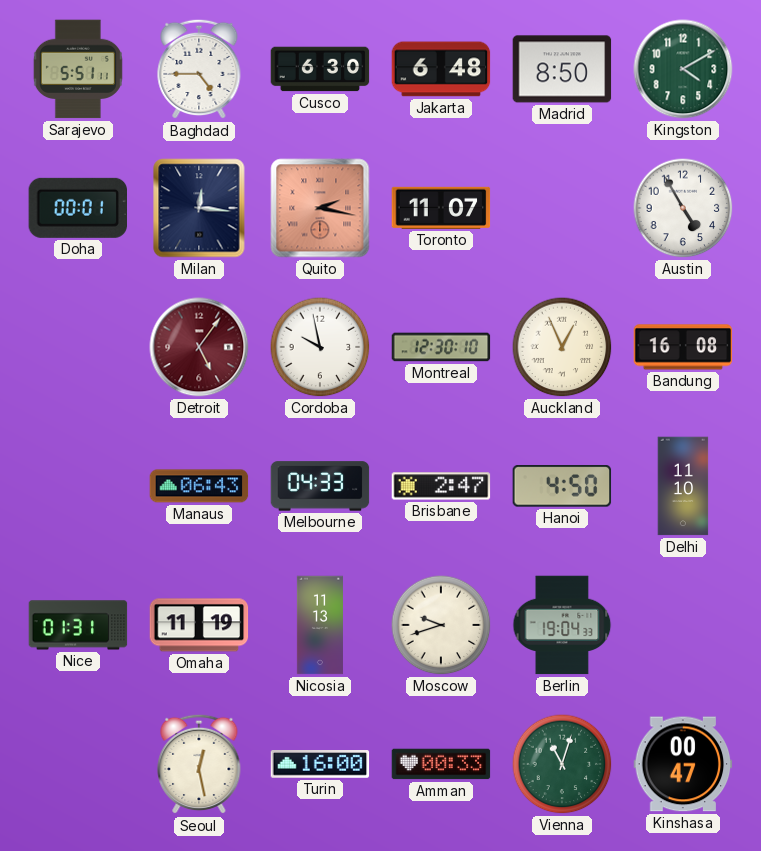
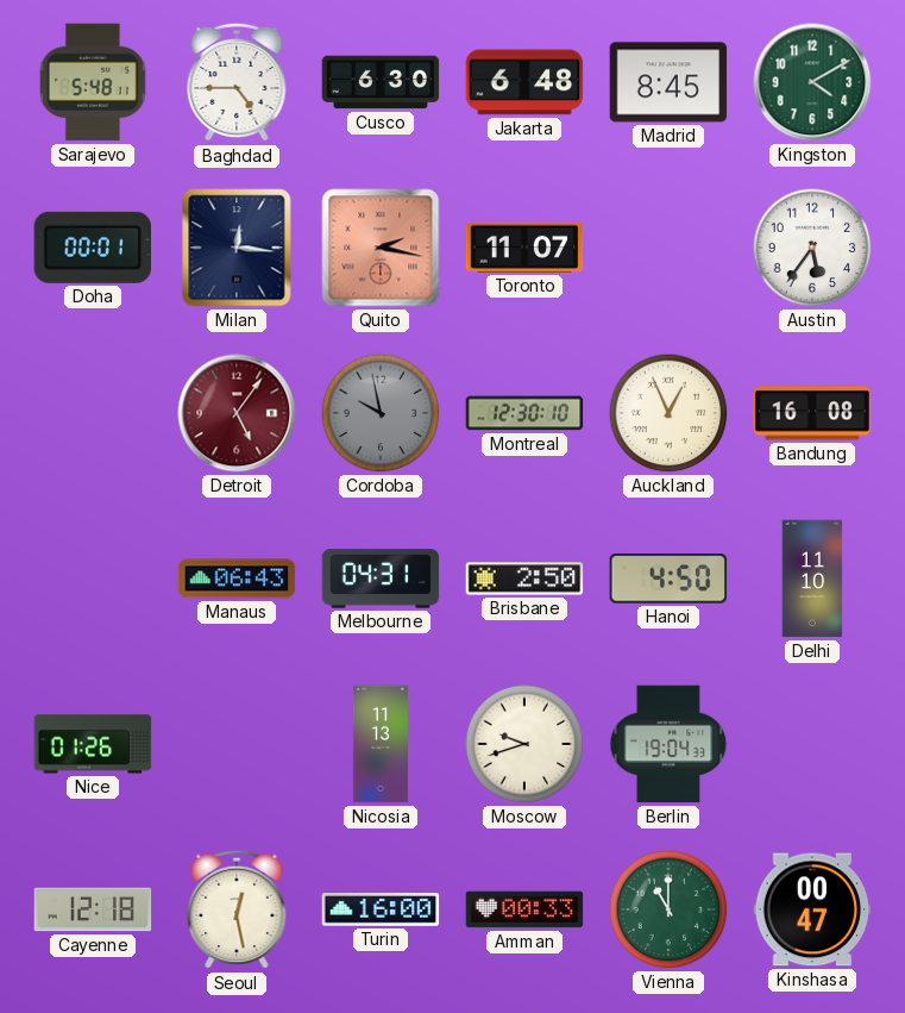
Sarajevo: 5:51 -> 5:48
Madrid: 8:50 -> 8:45
Austin: 4:55 -> 5:36
Cordoba dial: white -> grey
Melbourne: 04:33 -> 04:31
Brisbane: 2:47 -> 2:50
Nice: 01:31 -> 01:26
Omaha: 11:19 -> none
Cayenne: none -> 12:18
Vienna: 11:03 -> 11:00
